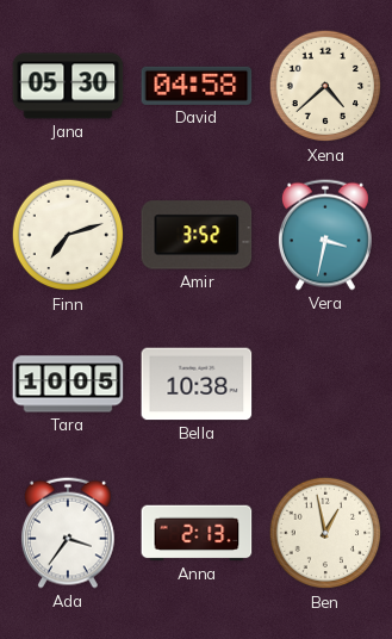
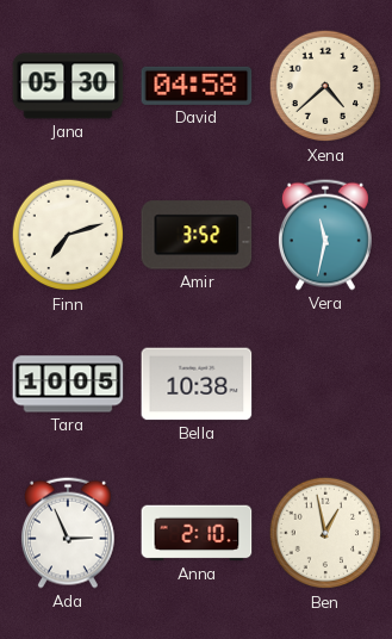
Vera: 3:32 -> 11:32
Ada: 3:36 -> 2:56
Anna: 2:13 -> 2:10
